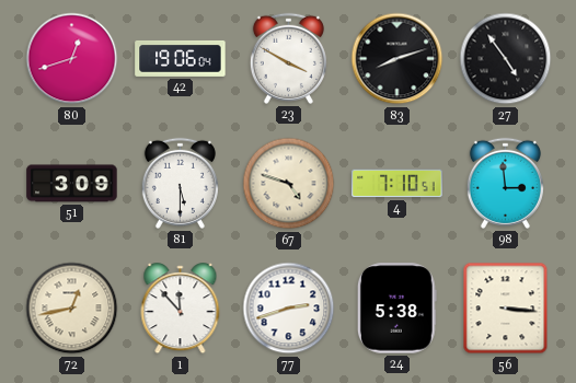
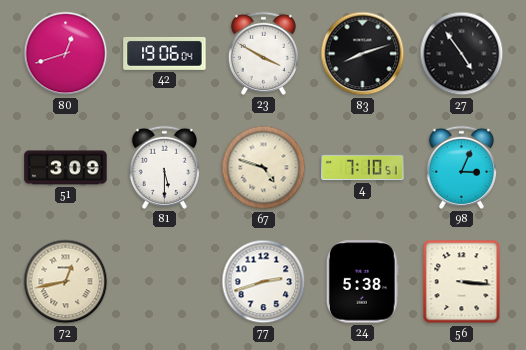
98: 2:59 -> 3:04
1: 11:53 -> none
